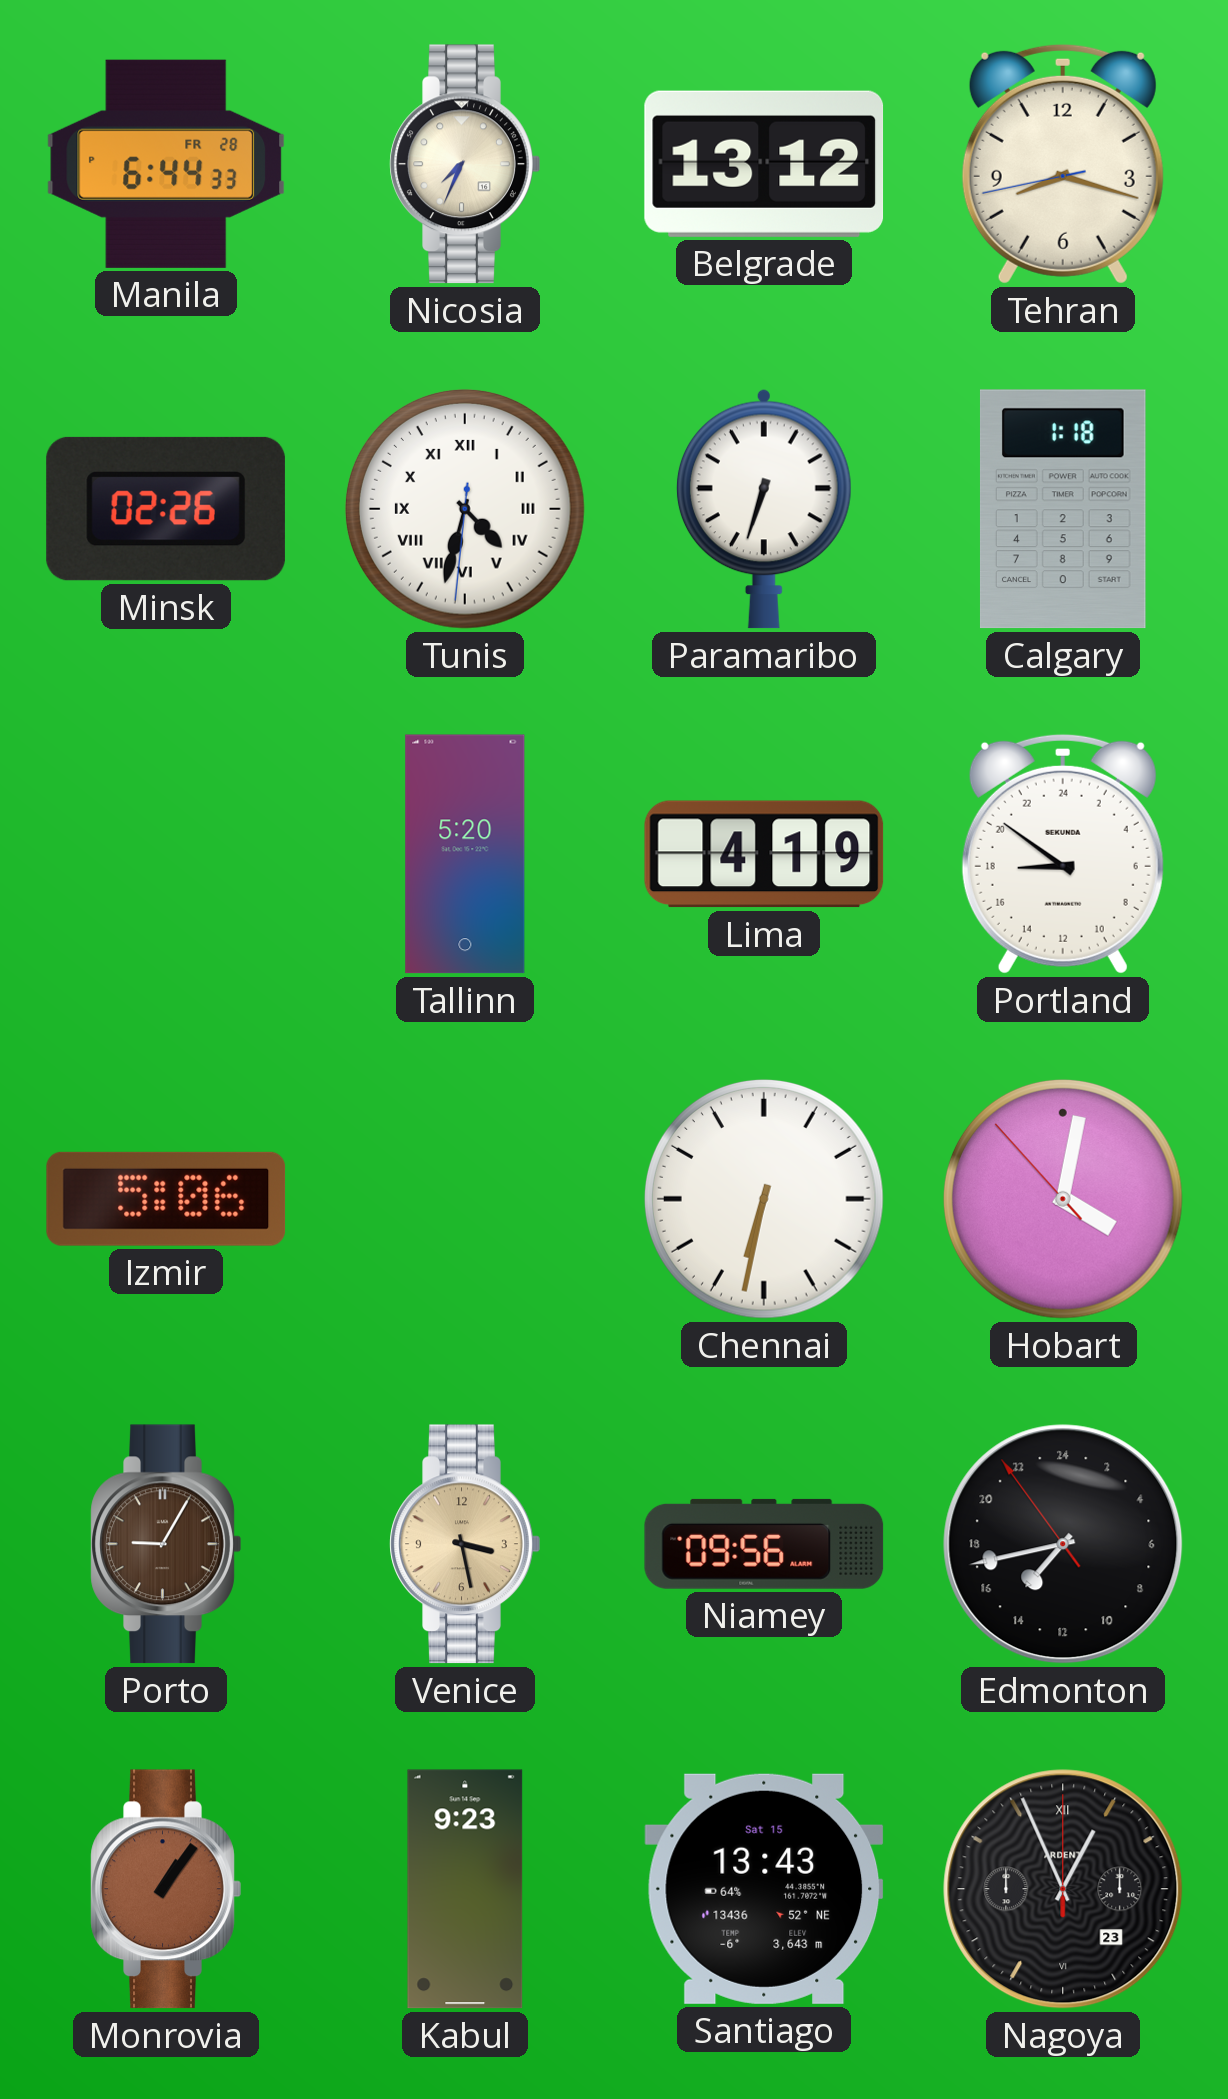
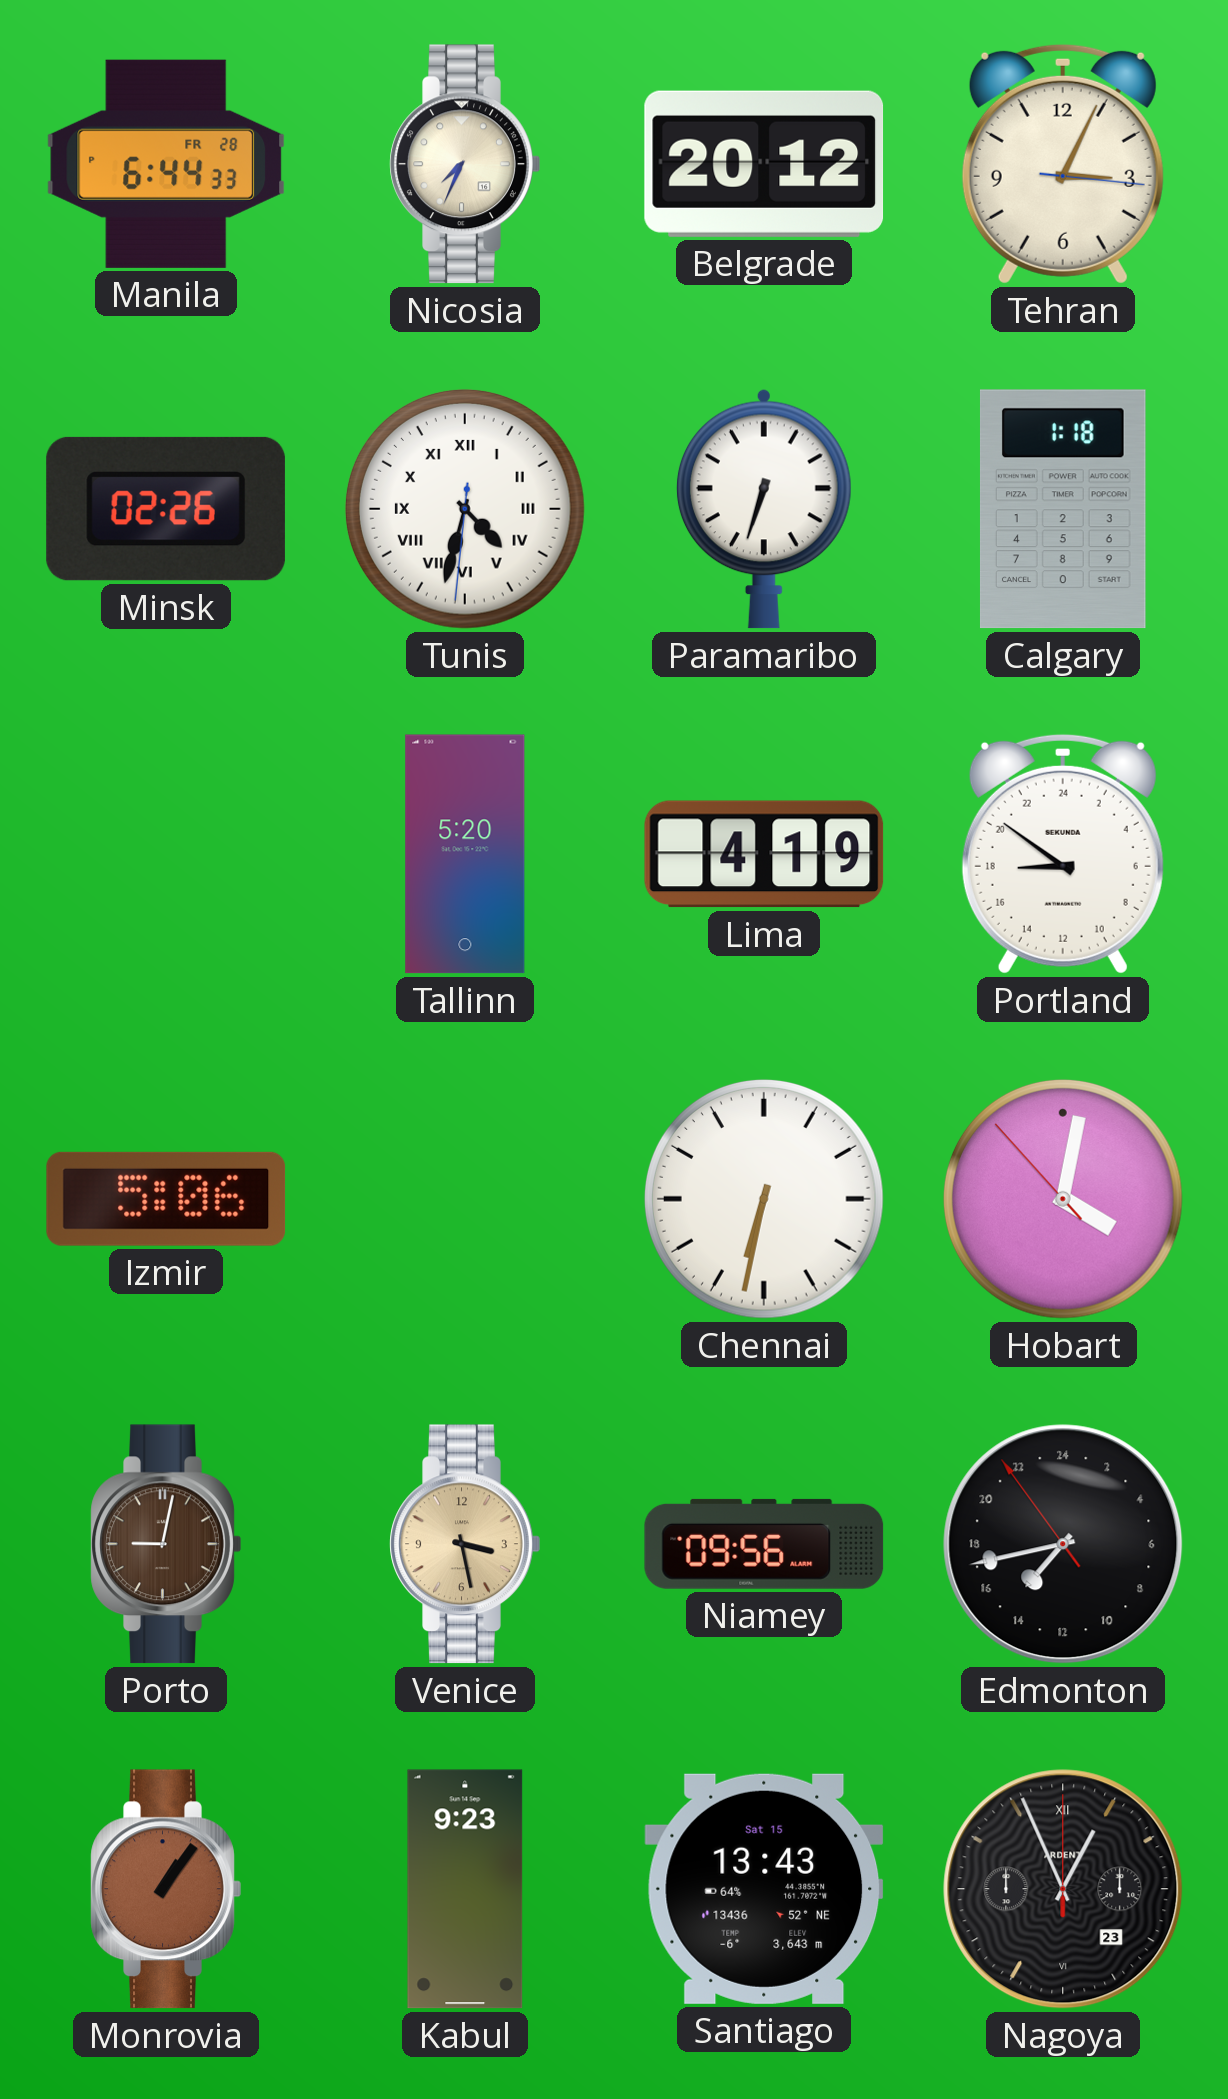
Belgrade: 13:12 -> 20:12
Tehran: 8:17 -> 3:04
Porto: 9:05 -> 9:02
